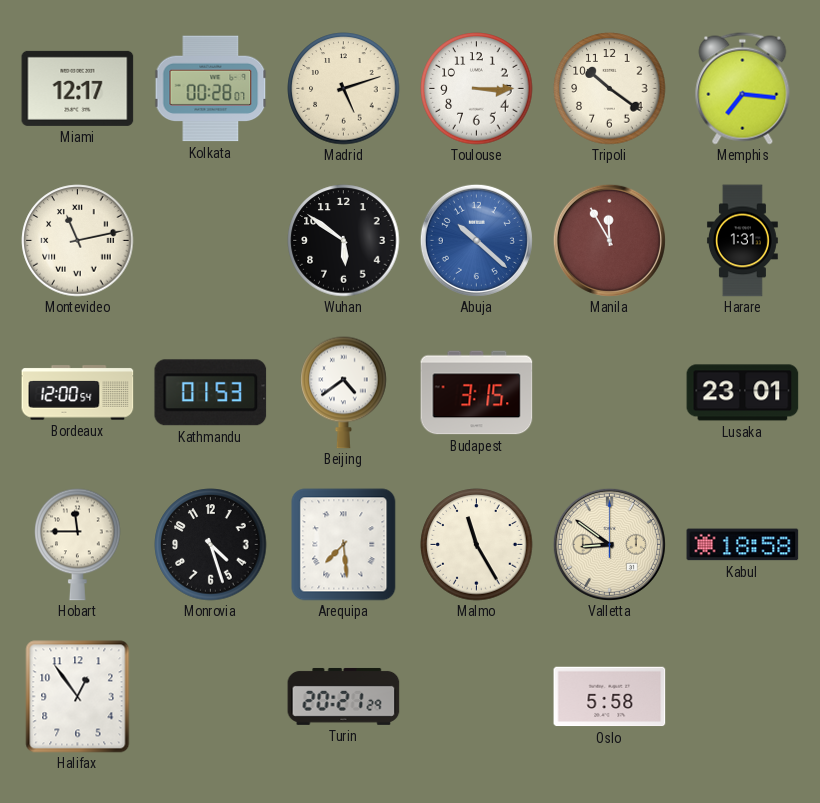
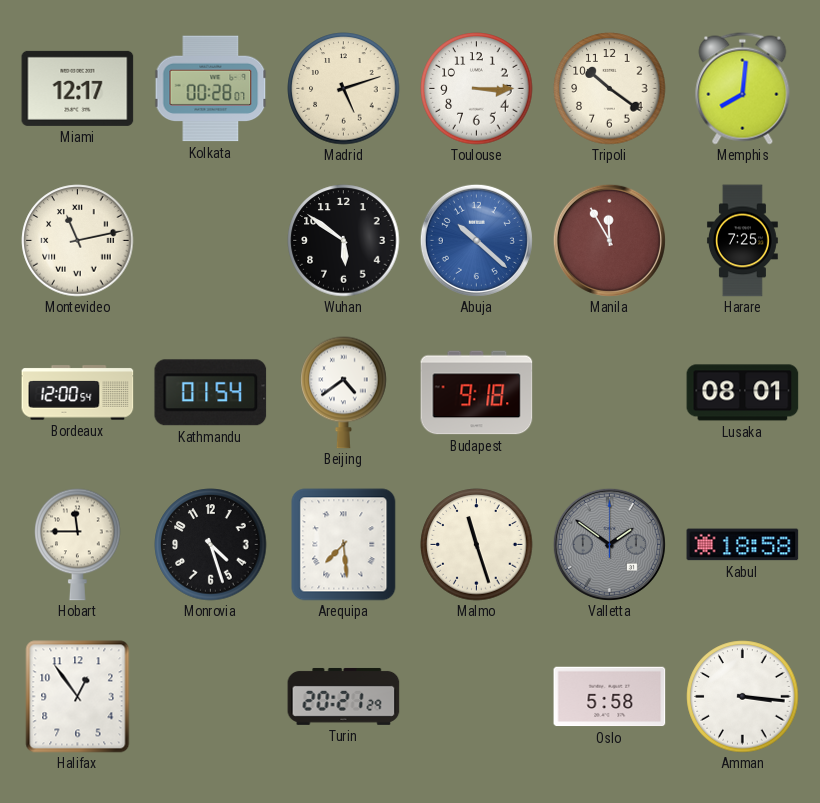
Memphis: 7:16 -> 8:01
Harare: 1:31 -> 7:25
Kathmandu: 01:53 -> 01:54
Budapest: 3:15 -> 9:18
Lusaka: 23:01 -> 08:01
Malmo: 11:25 -> 11:27
Valletta: 8:51 -> 1:51
Valletta dial: cream -> grey
Amman: none -> 3:16
